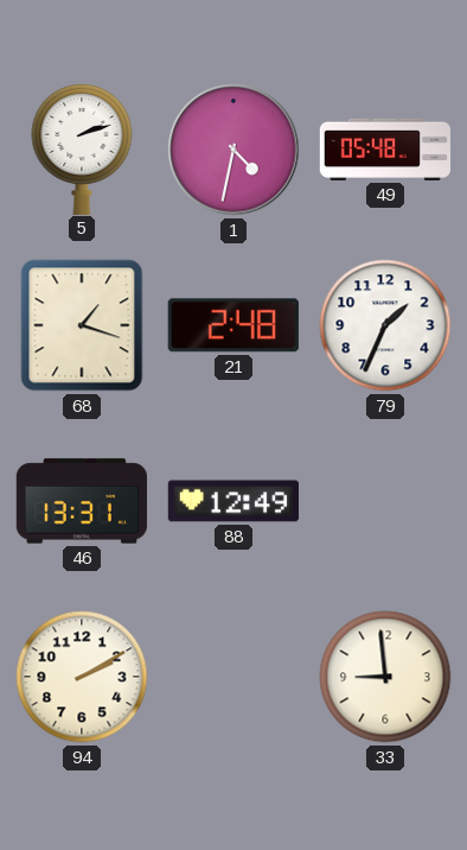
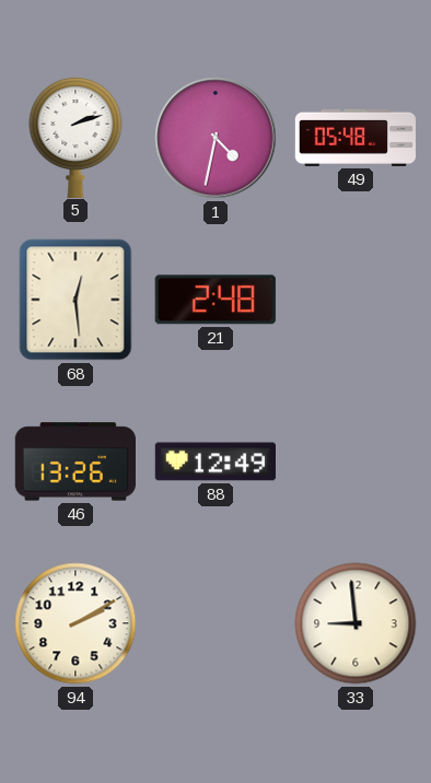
68: 1:18 -> 12:29
79: 1:34 -> none
46: 13:31 -> 13:26
